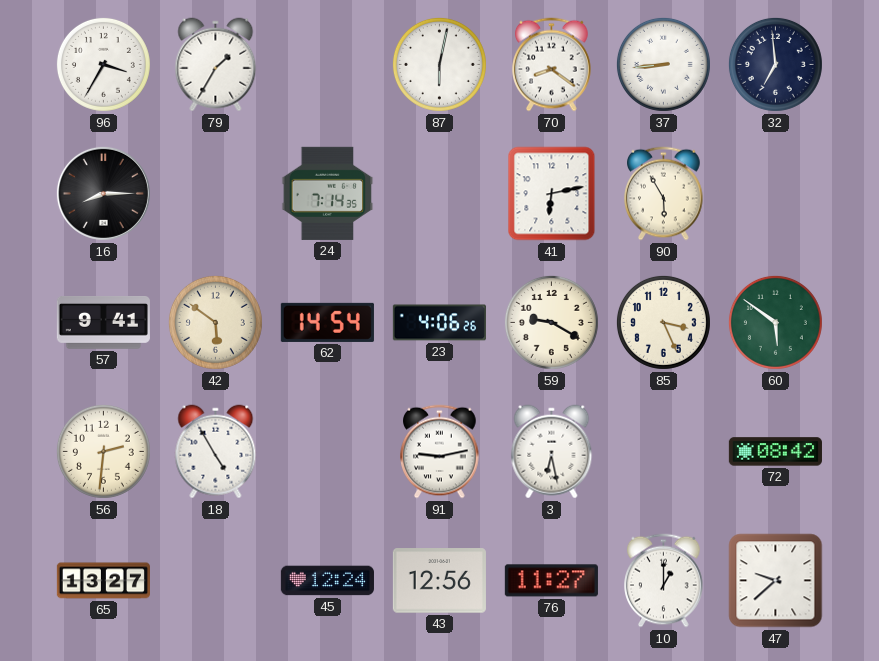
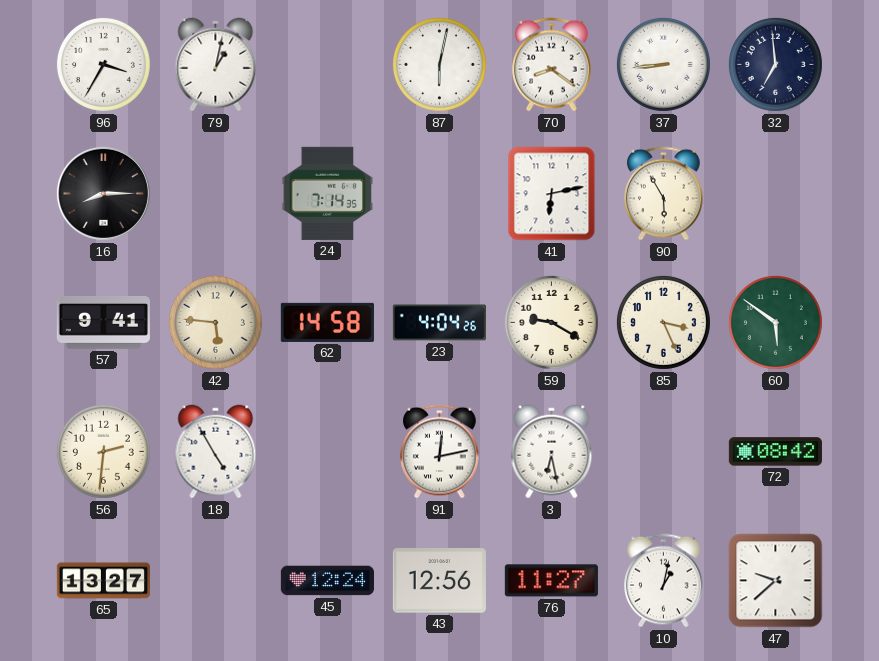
79: 1:35 -> 1:02
42: 5:51 -> 5:46
62: 14:54 -> 14:58
23: 4:06 -> 4:04
91: 9:13 -> 12:13
10: 1:00 -> 1:02
